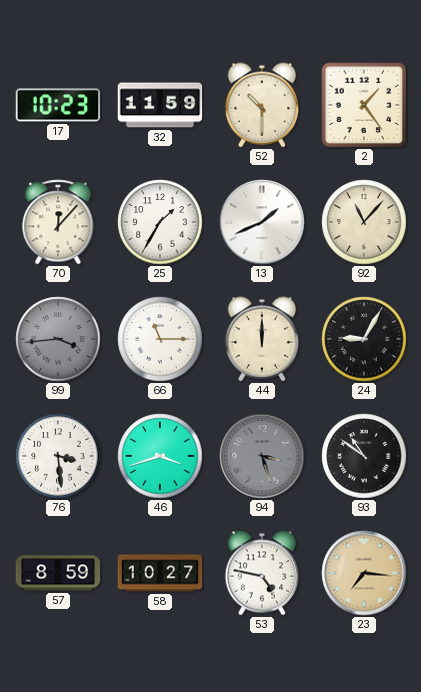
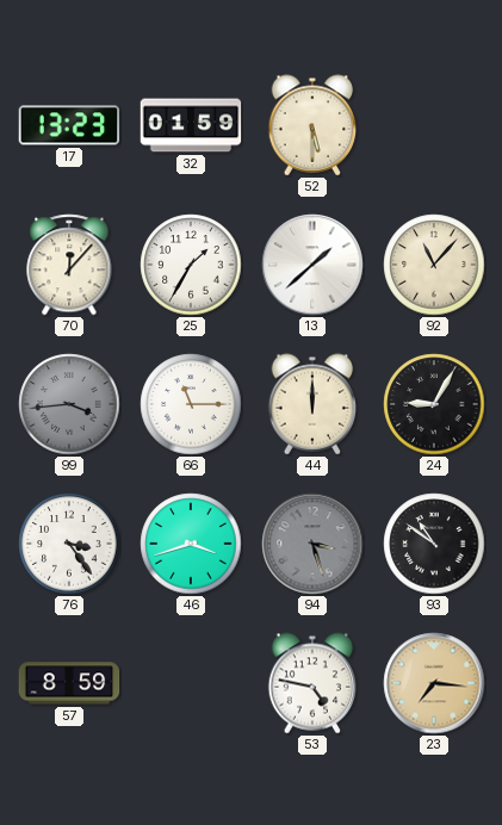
17: 10:23 -> 13:23
32: 11:59 -> 01:59
52: 10:30 -> 5:30
2: 1:24 -> none
13: 1:41 -> 1:38
76: 3:29 -> 3:24
58: 10:27 -> none
